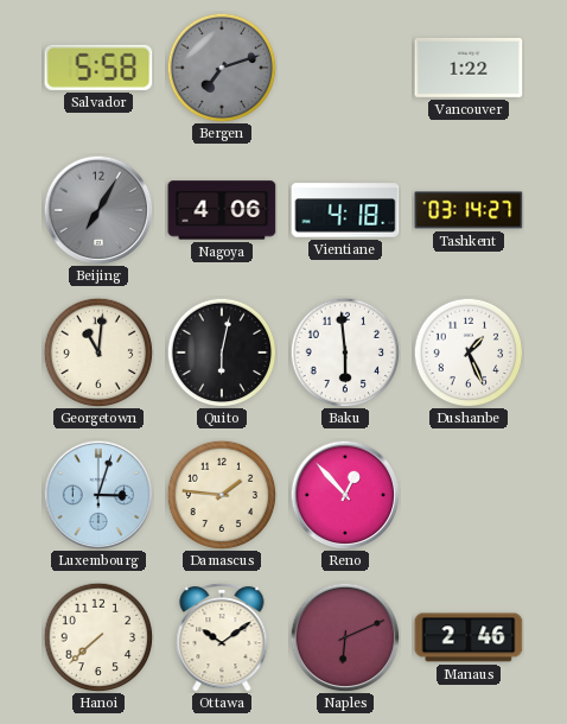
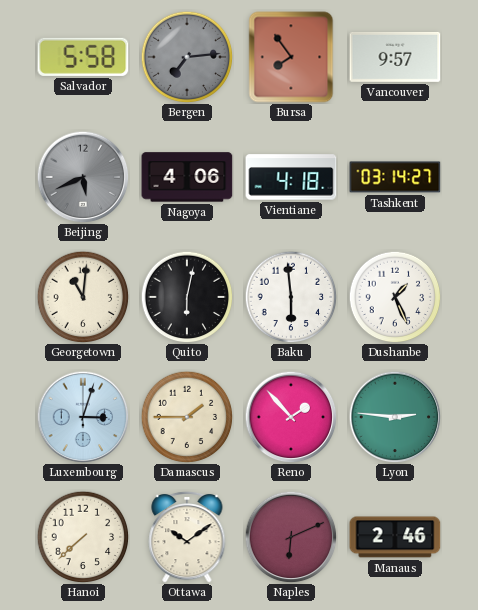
Bergen: 7:12 -> 7:14
Bursa: none -> 7:54
Vancouver: 1:22 -> 9:57
Beijing: 7:05 -> 5:41
Damascus: 1:46 -> 1:45
Reno: 12:53 -> 1:53
Lyon: none -> 2:46
